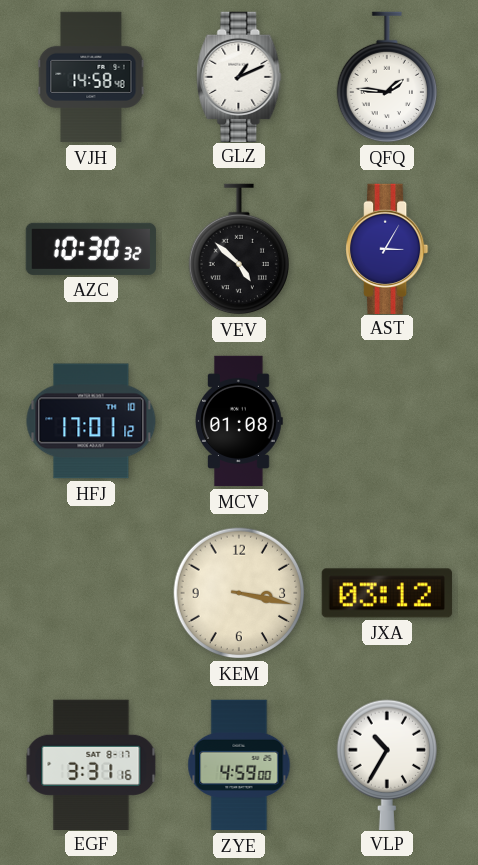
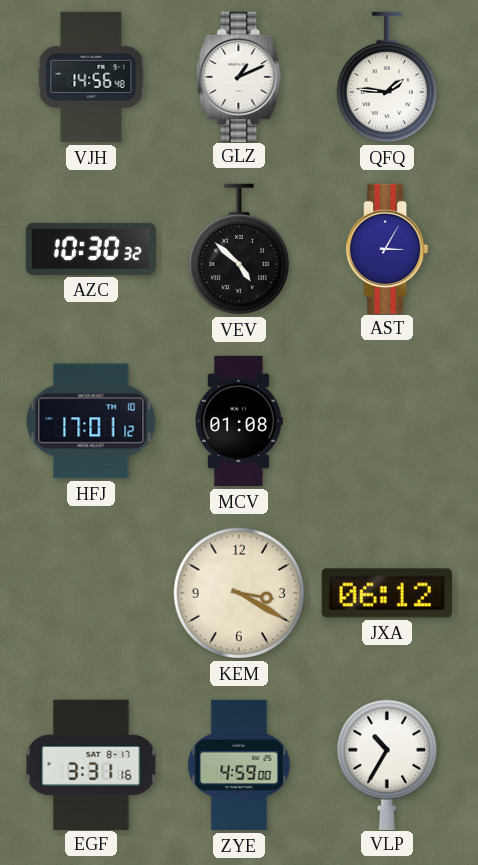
VJH: 14:58 -> 14:56
KEM: 3:17 -> 3:20
JXA: 03:12 -> 06:12
